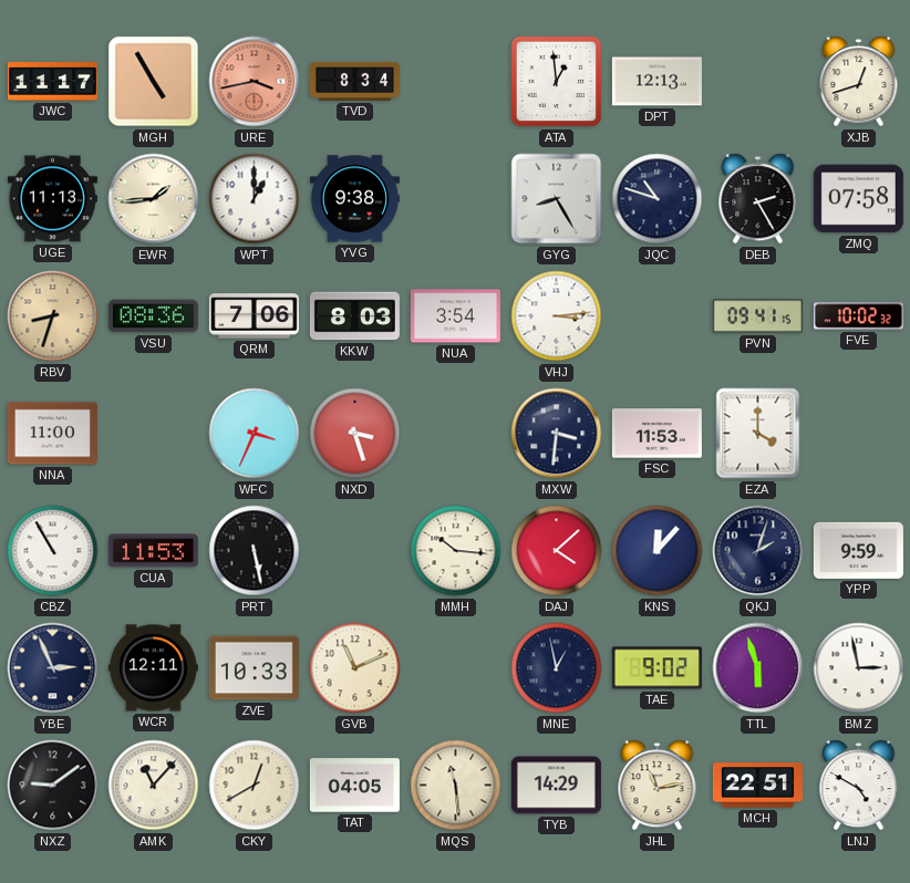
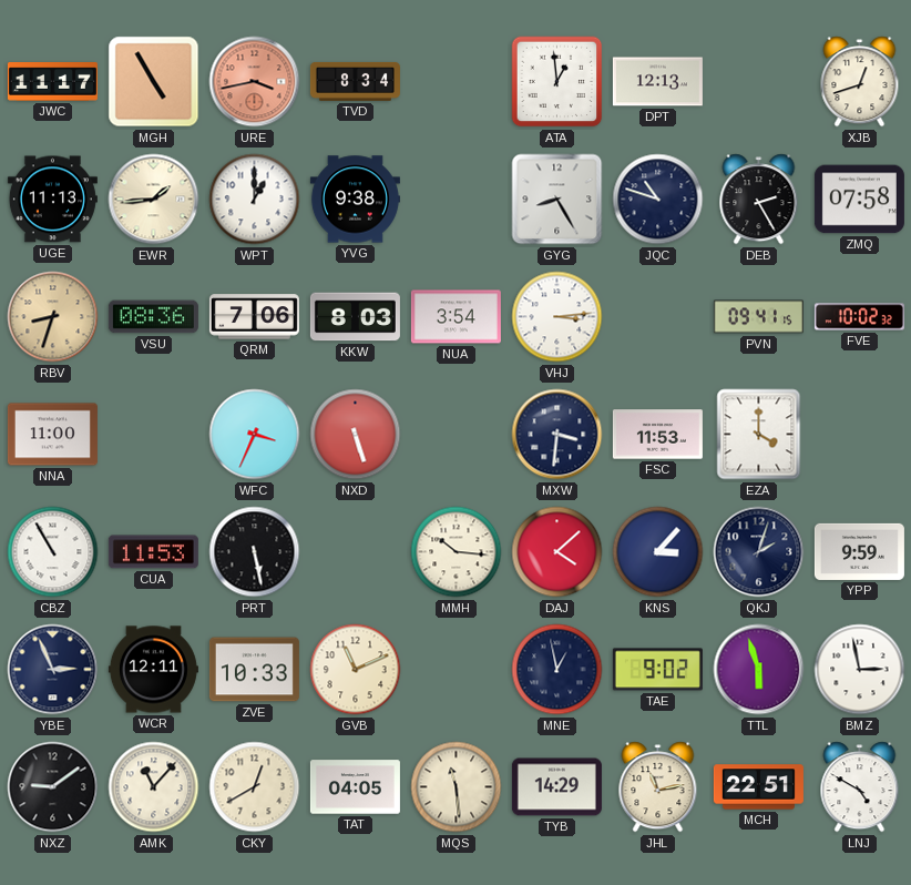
NXD: 3:27 -> 5:27
KNS: 12:07 -> 3:07
